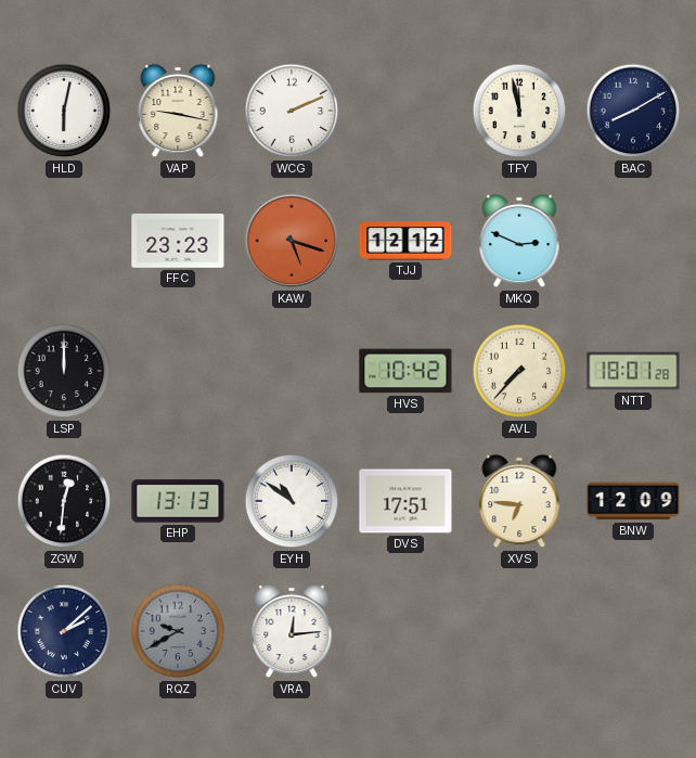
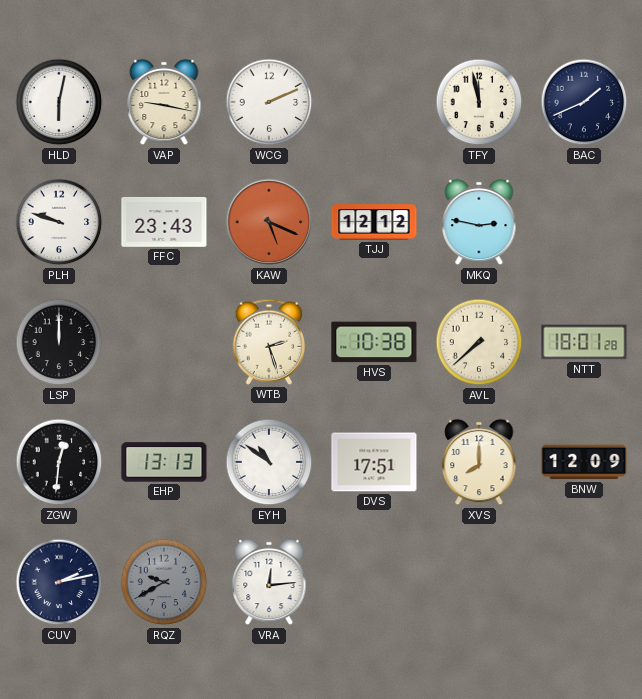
BAC: 8:10 -> 1:41
PLH: none -> 9:48
FFC: 23:23 -> 23:43
KAW: 5:18 -> 5:19
MKQ: 2:49 -> 2:47
WTB: none -> 2:27
HVS: 10:42 -> 10:38
AVL: 7:37 -> 7:38
XVS: 6:46 -> 8:00
CUV: 2:08 -> 2:13
